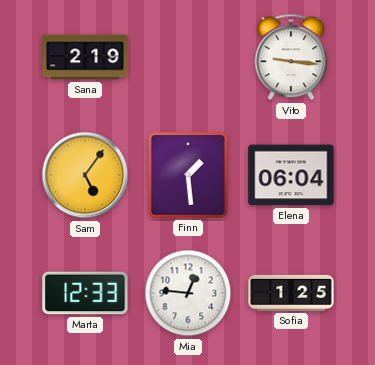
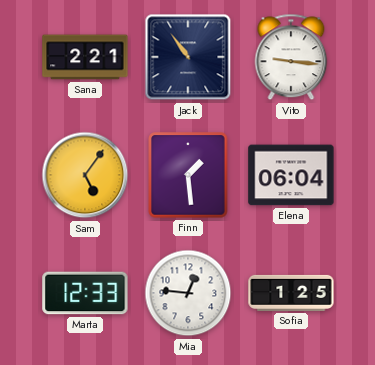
Sana: 2:19 -> 2:21
Jack: none -> 10:54
